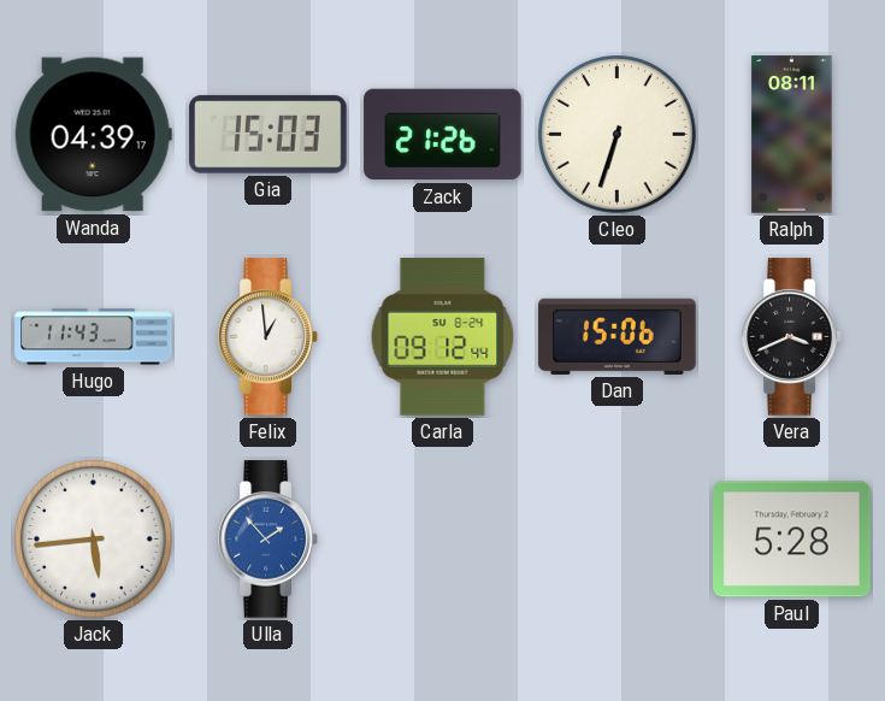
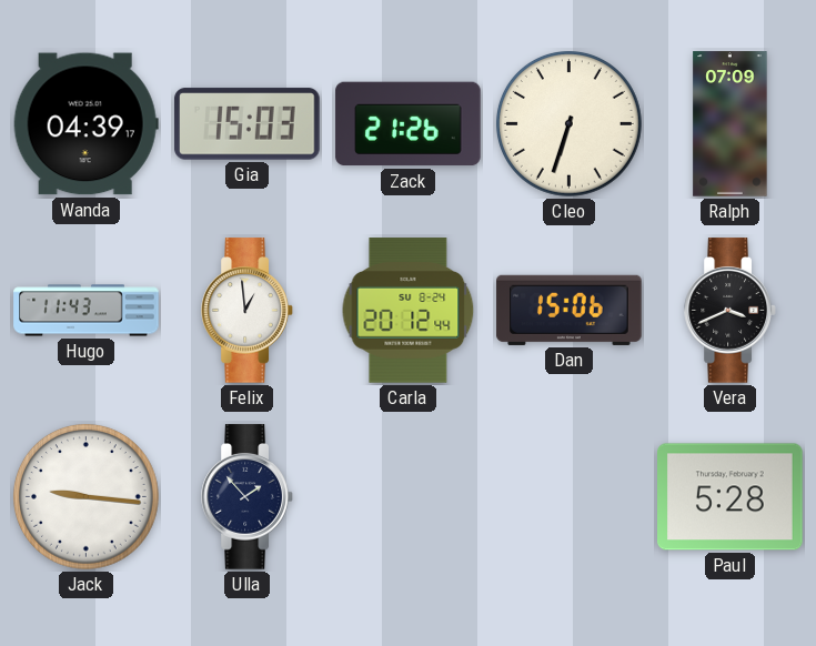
Ralph: 08:11 -> 07:09
Carla: 09:12 -> 20:12
Jack: 5:44 -> 9:16
Ulla dial: blue -> navy
